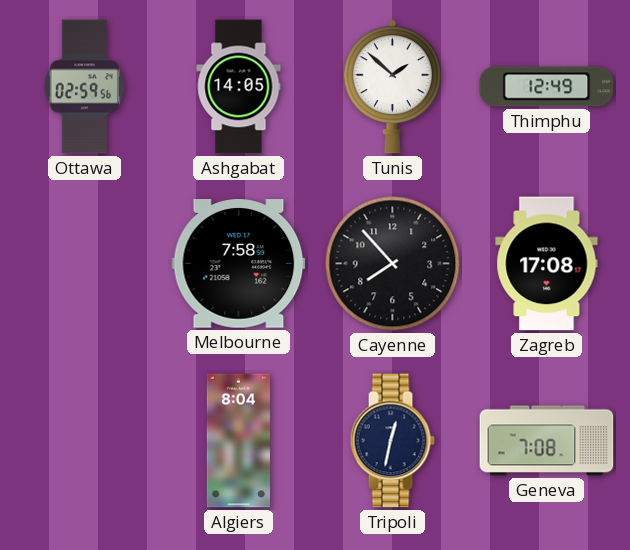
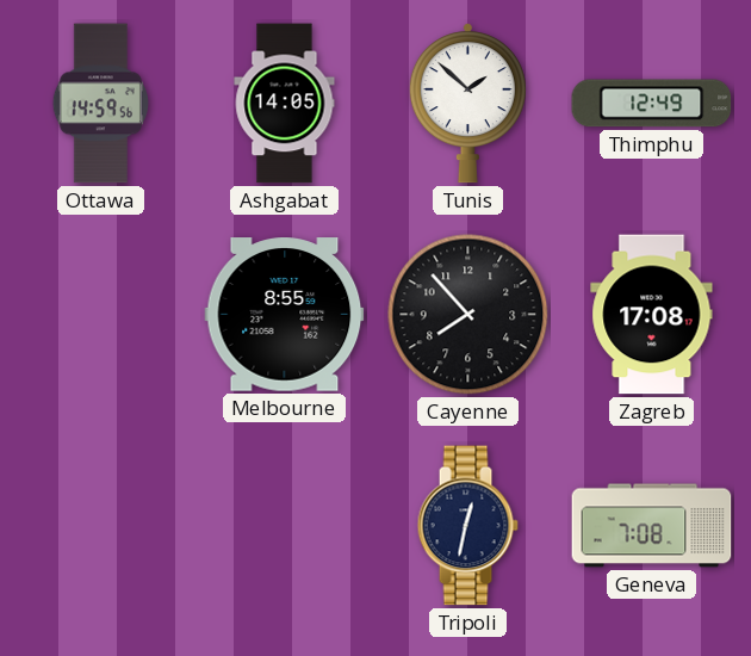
Ottawa: 02:59 -> 14:59
Melbourne: 7:58 -> 8:55
Algiers: 8:04 -> none
